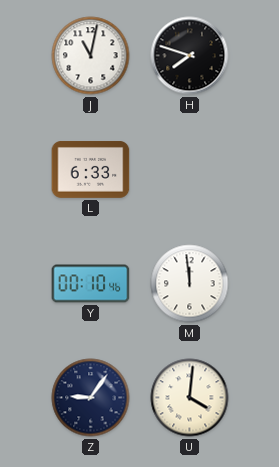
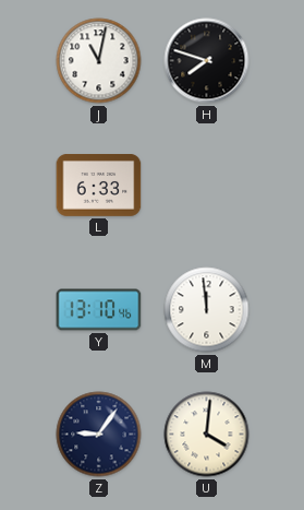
Y: 00:10 -> 13:10
